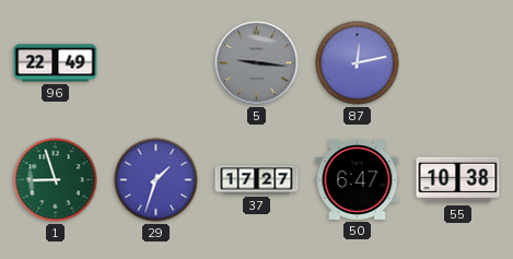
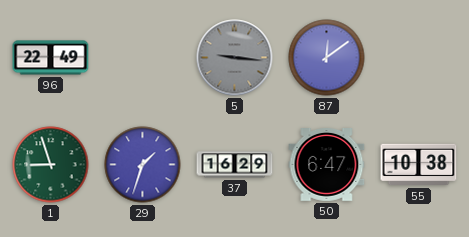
87: 12:13 -> 12:09
37: 17:27 -> 16:29
